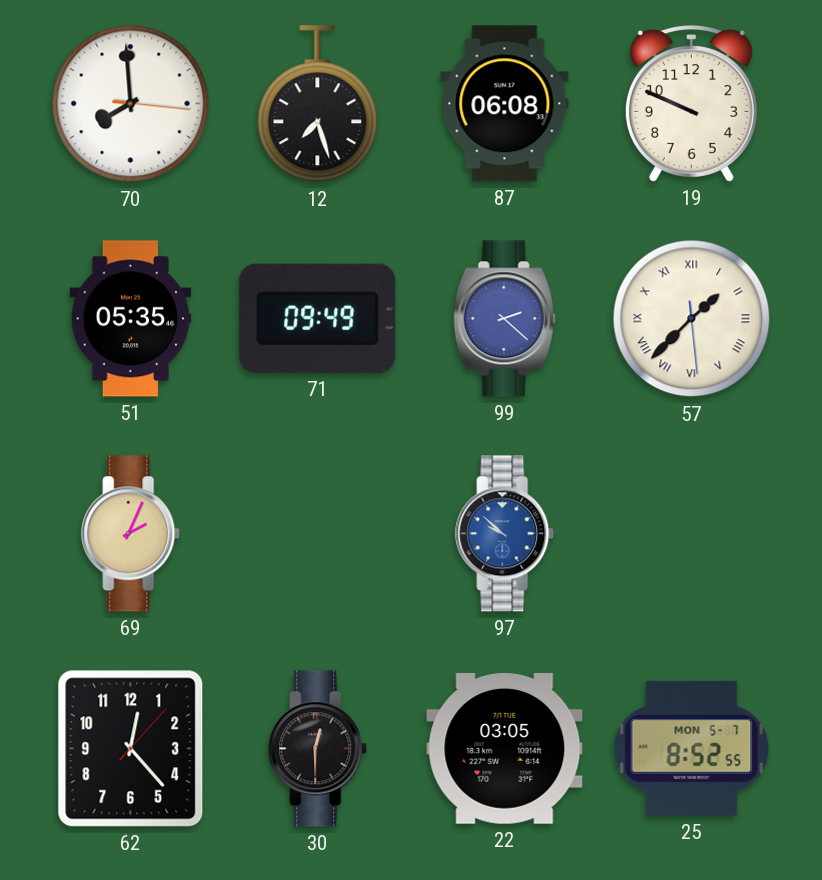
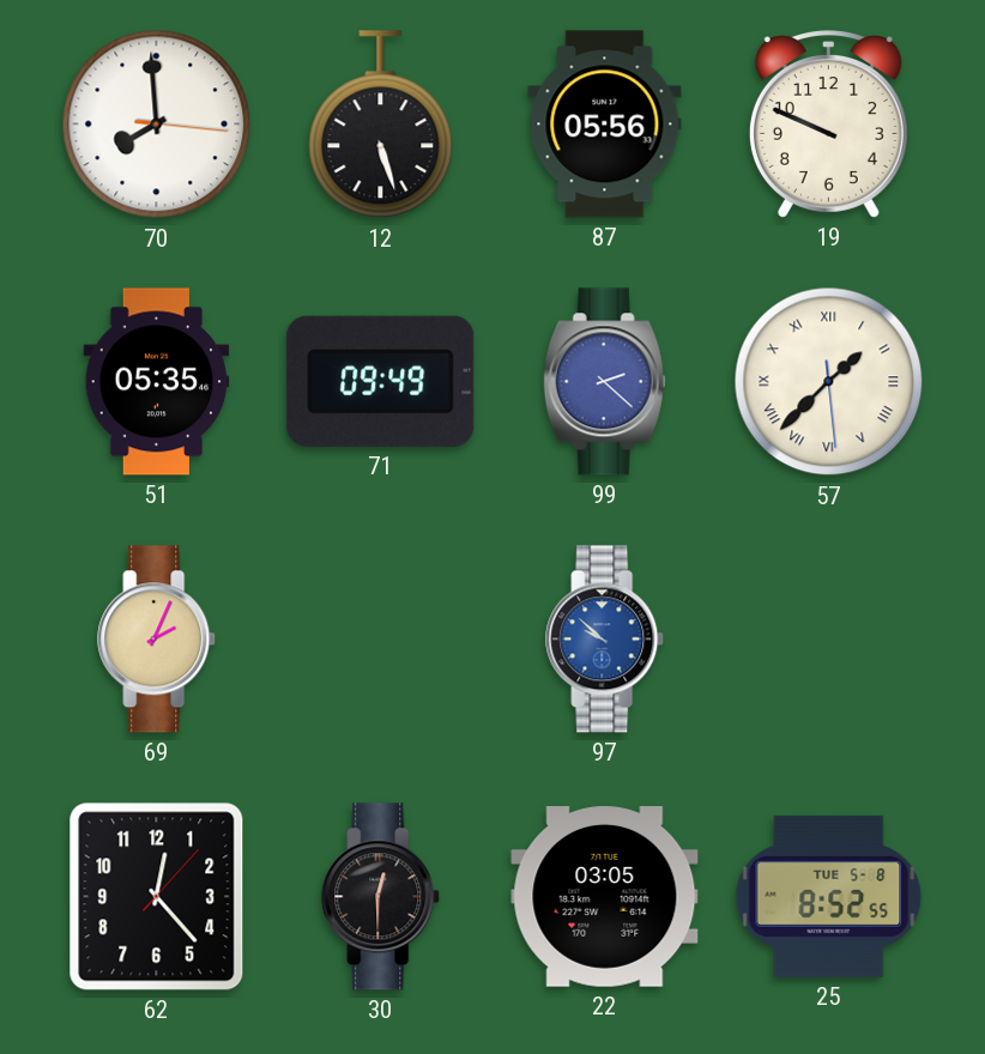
12: 7:27 -> 5:27
87: 06:08 -> 05:56
25 date: MON 5-7 -> TUE 5-8
